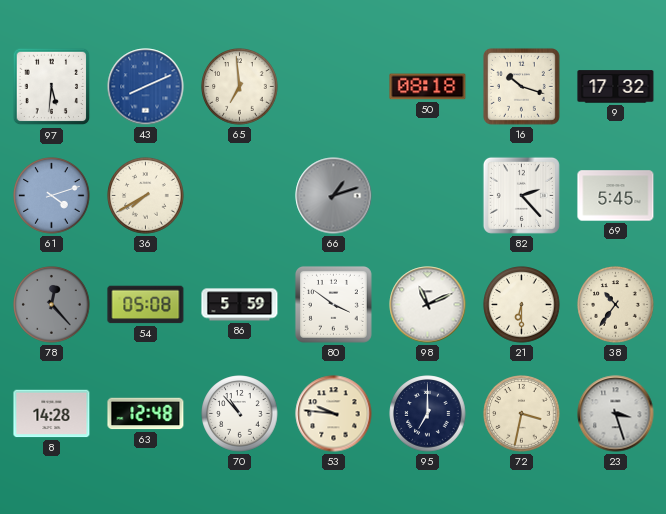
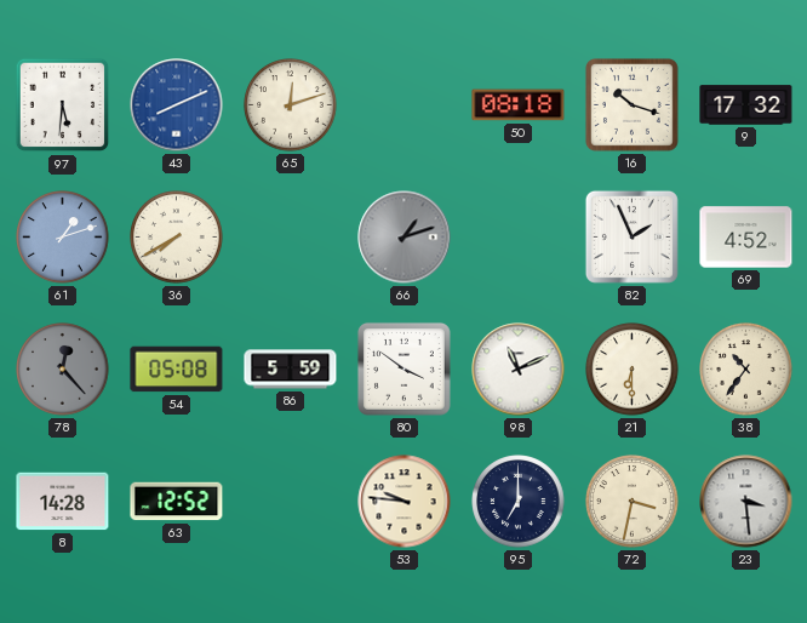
65: 6:59 -> 12:12
61: 4:12 -> 1:12
82: 2:23 -> 1:56
69: 5:45 -> 4:52
63: 12:48 -> 12:52
70: 10:53 -> none
23: 3:27 -> 3:29
